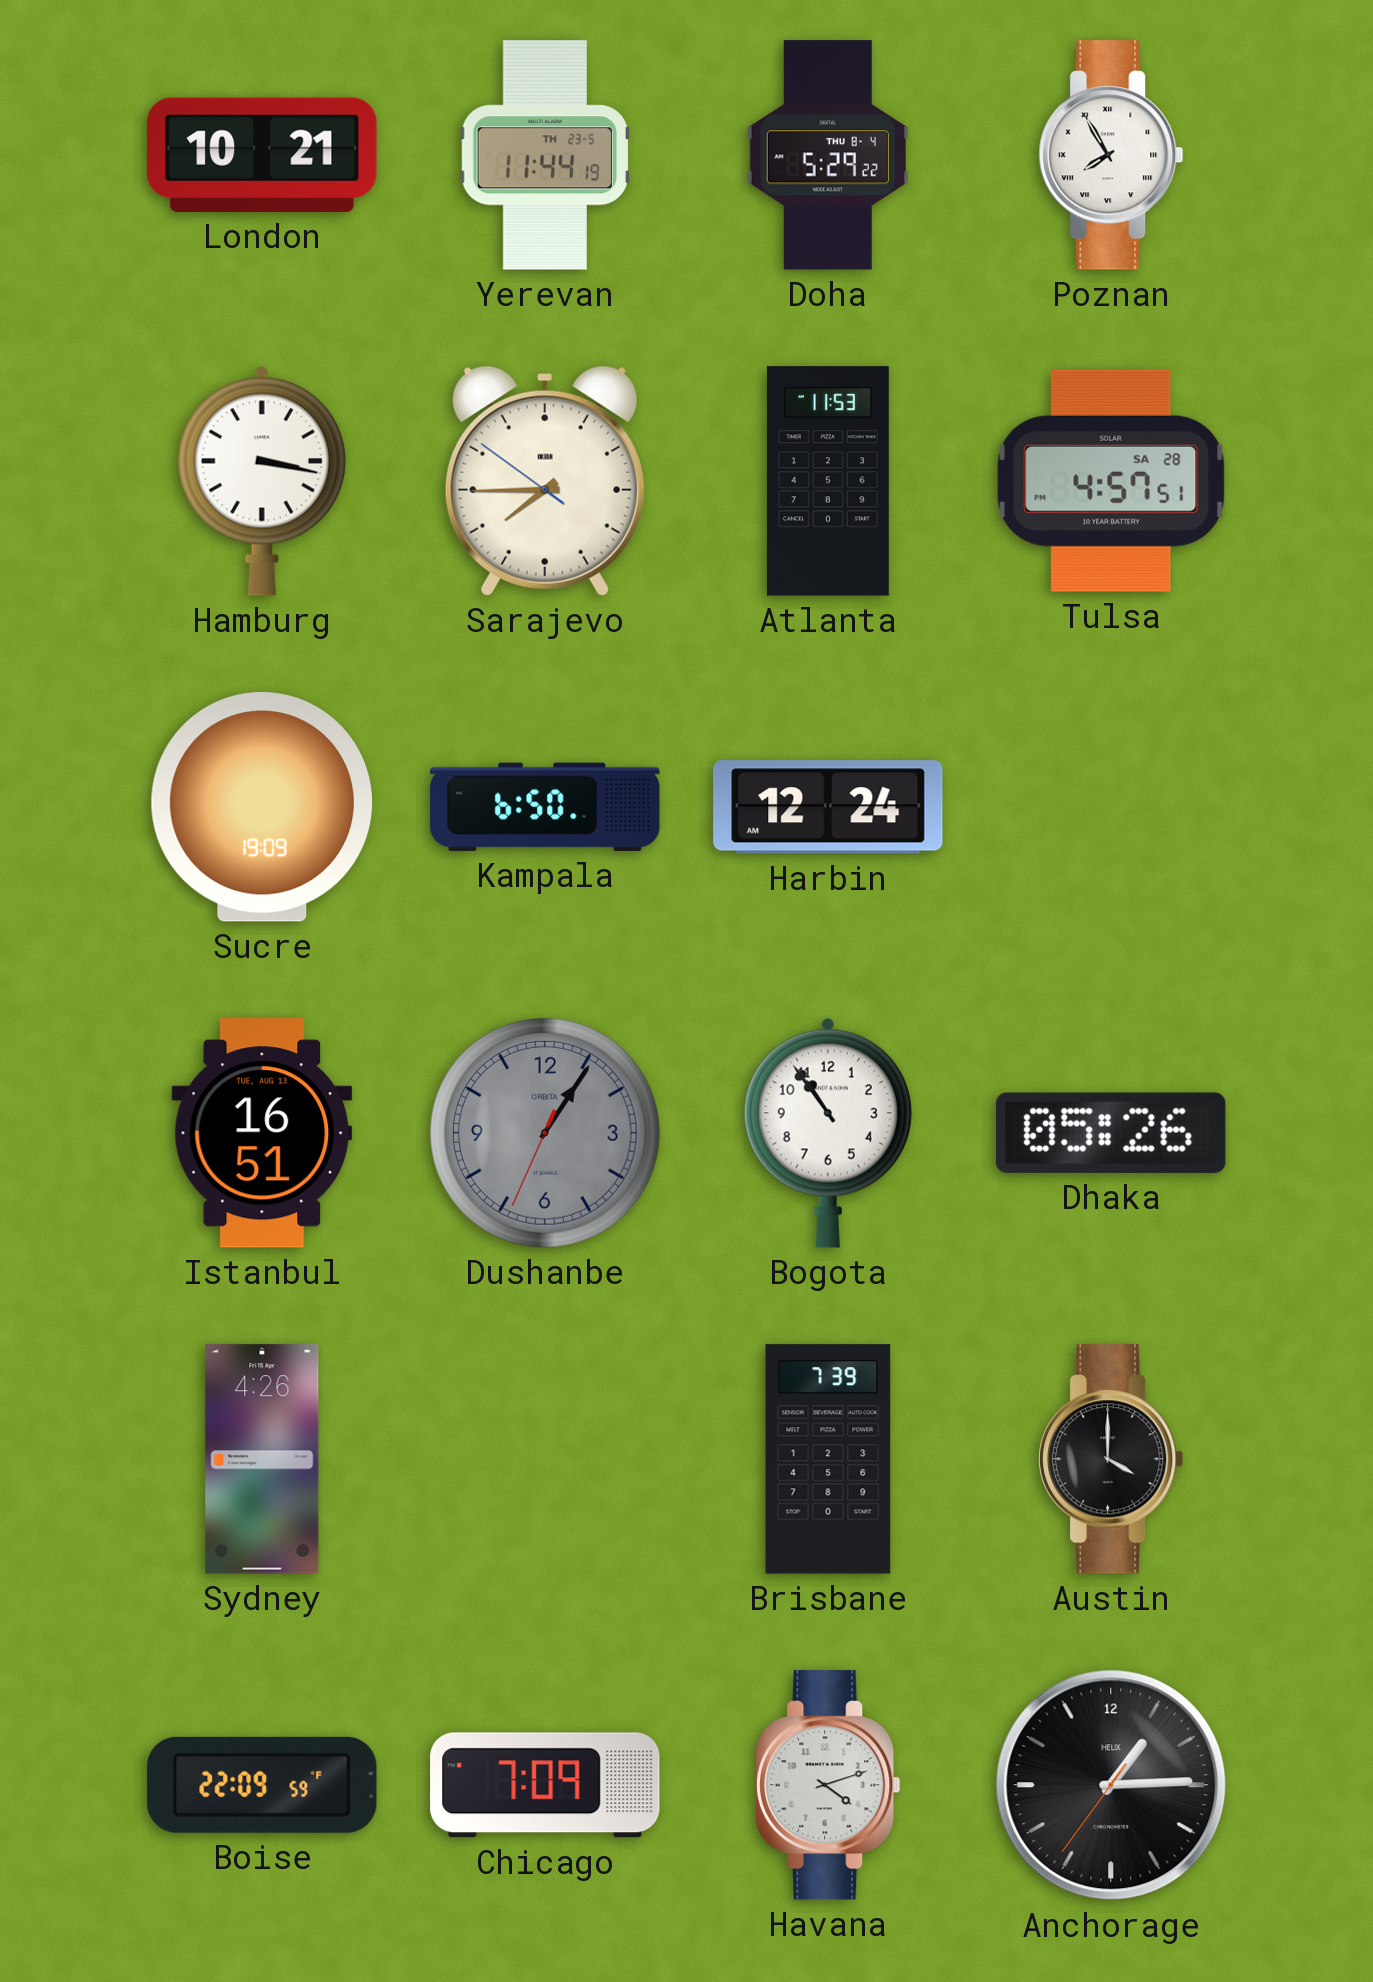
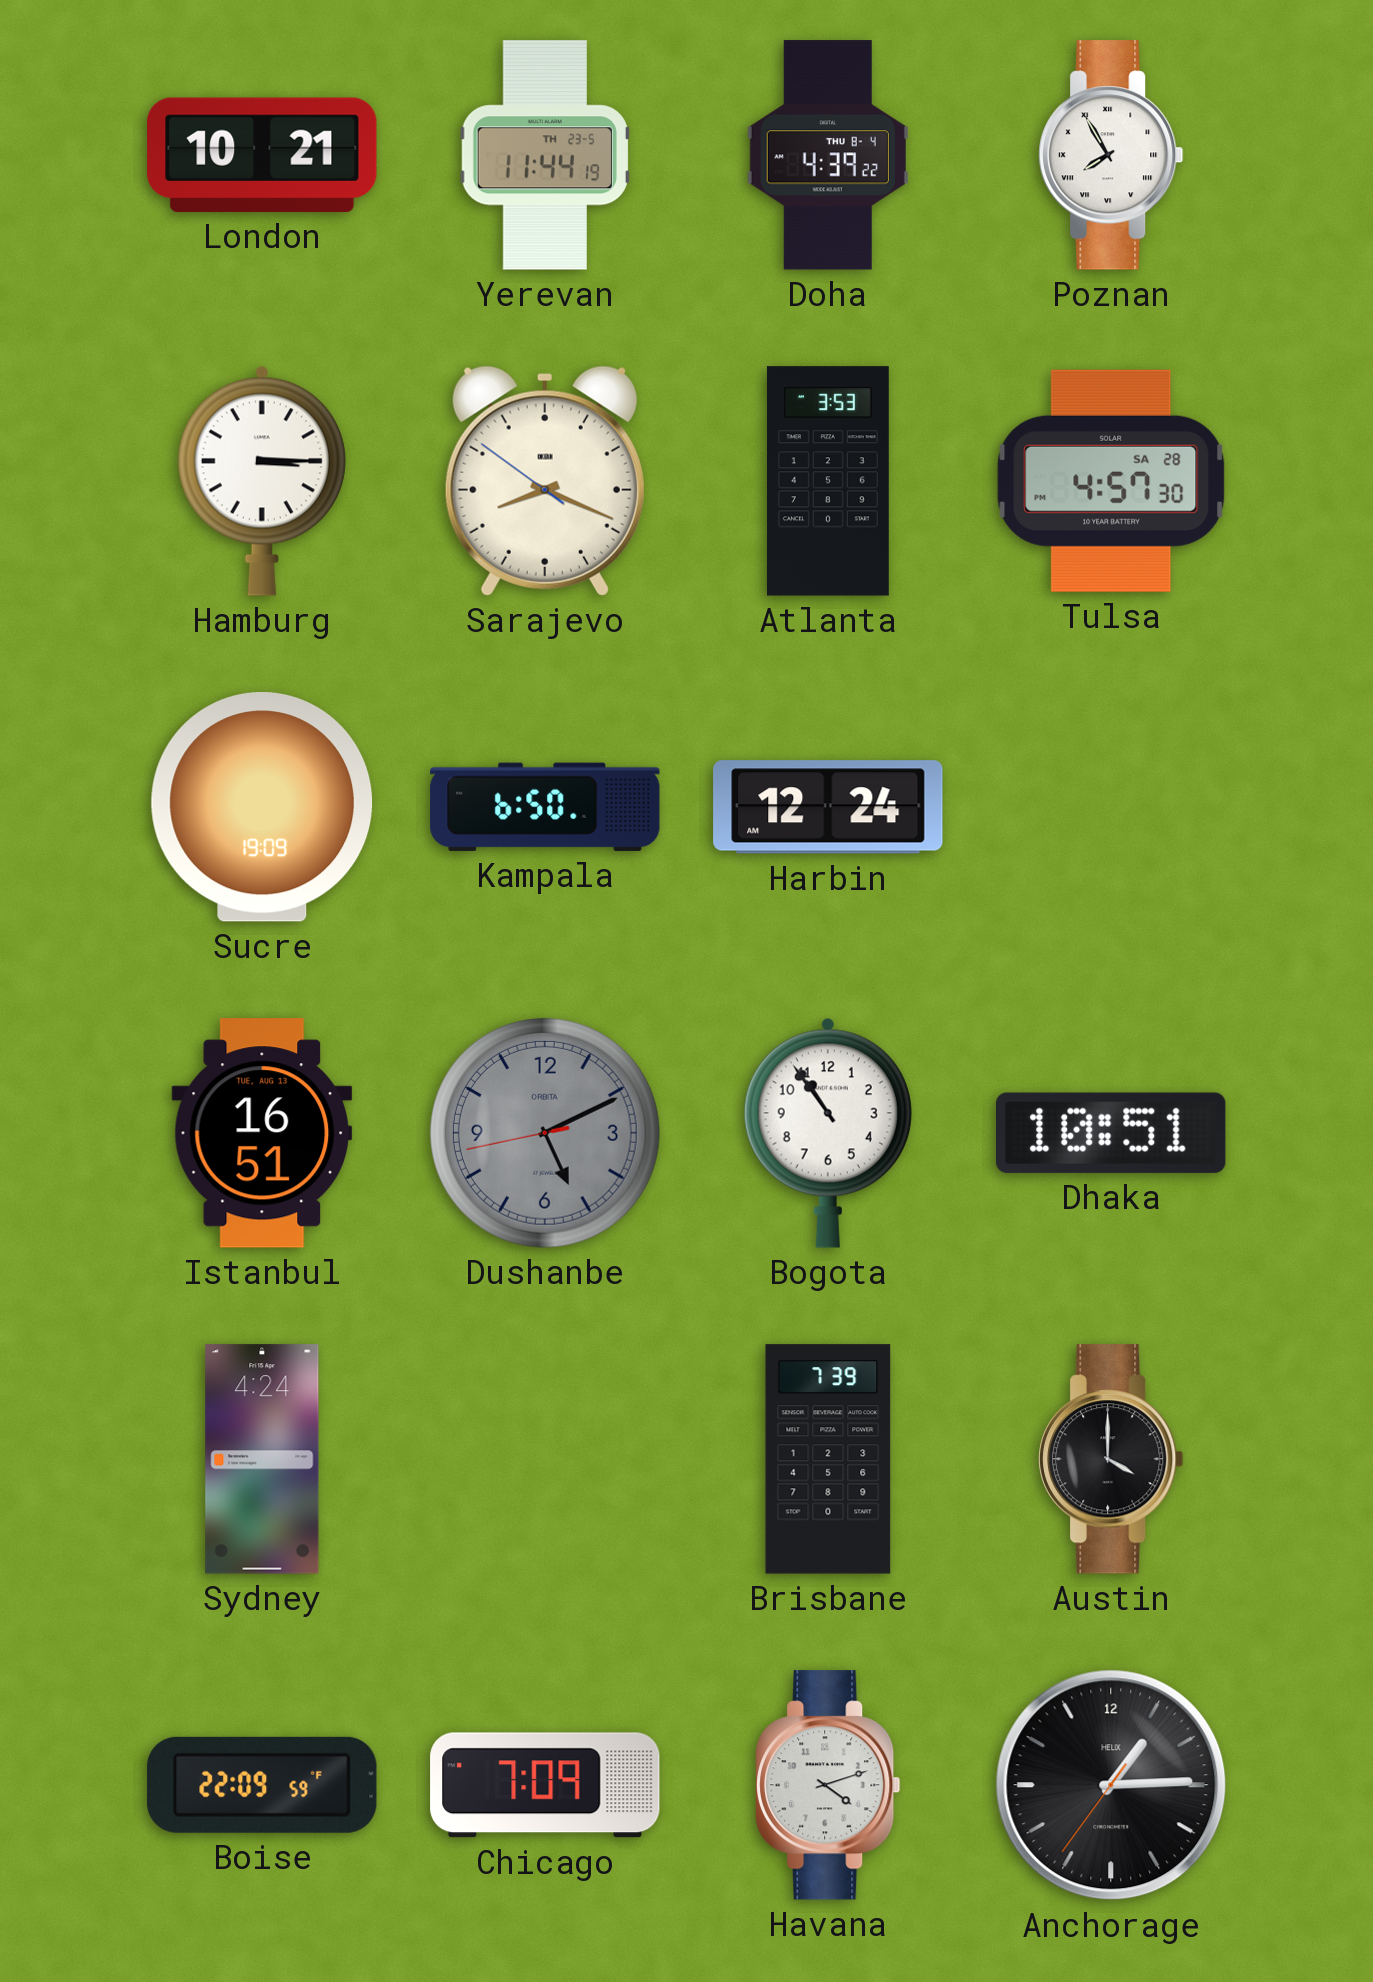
Doha: 5:29 -> 4:39
Hamburg: 3:17 -> 3:15
Sarajevo: 7:44 -> 8:18
Atlanta: 11:53 -> 3:53
Tulsa: 4:57:51 -> 4:57:30
Dushanbe: 1:05 -> 5:10
Dhaka: 05:26 -> 10:51
Sydney: 4:26 -> 4:24
